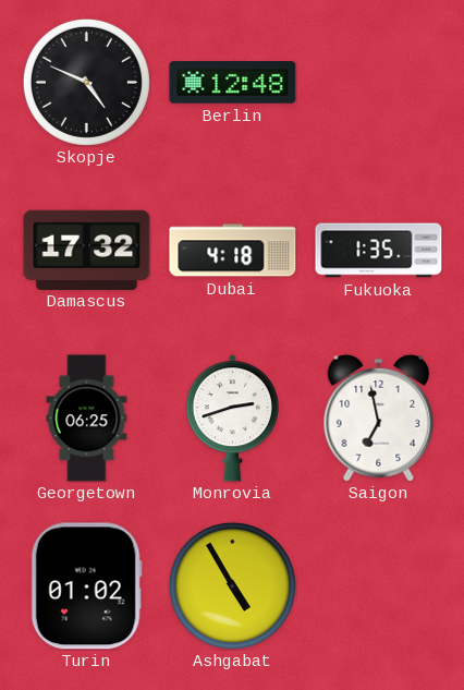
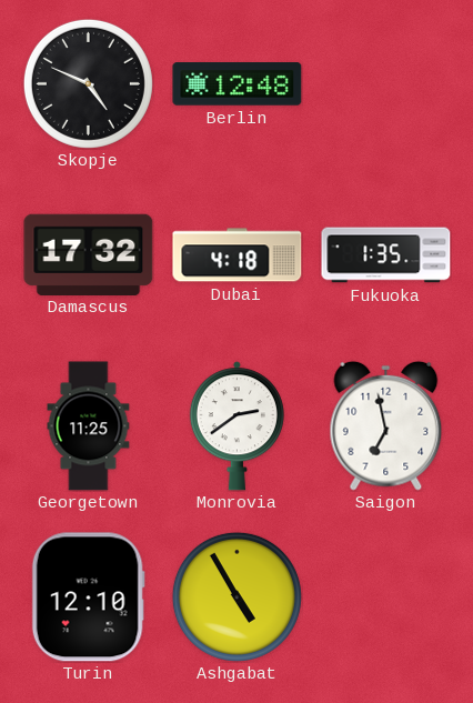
Georgetown: 06:25 -> 11:25
Monrovia: 2:42 -> 2:39
Turin: 01:02 -> 12:10
